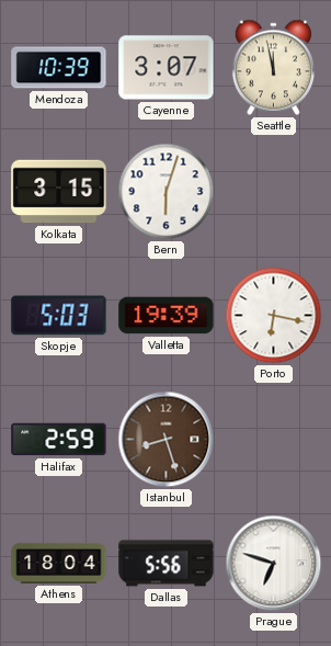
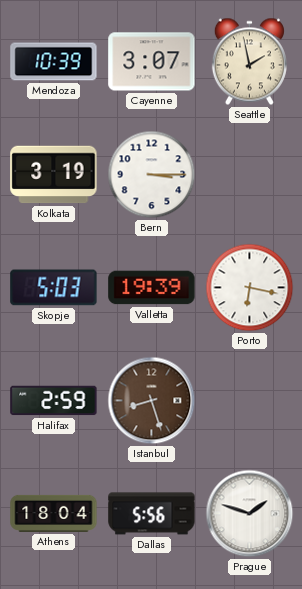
Seattle: 11:58 -> 1:58
Kolkata: 3:15 -> 3:19
Bern: 6:03 -> 3:15
Prague: 6:48 -> 1:48
